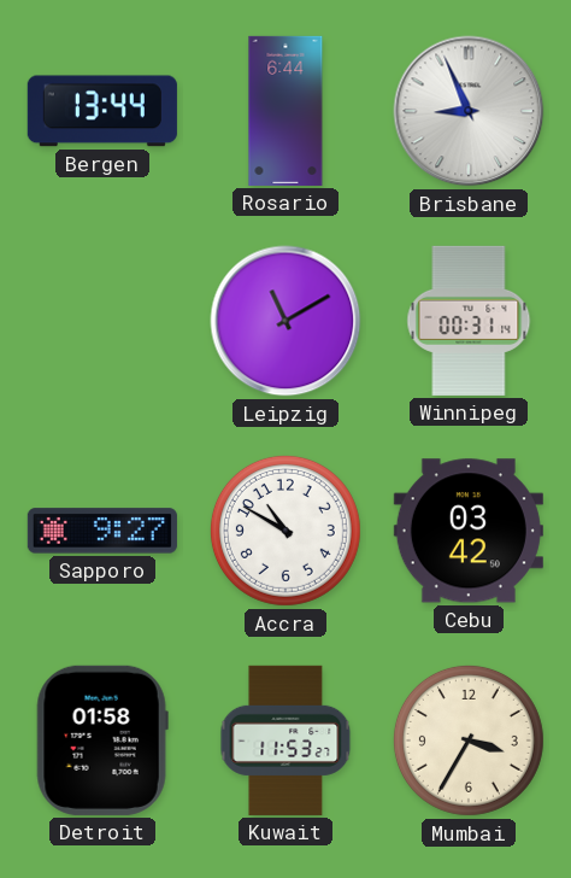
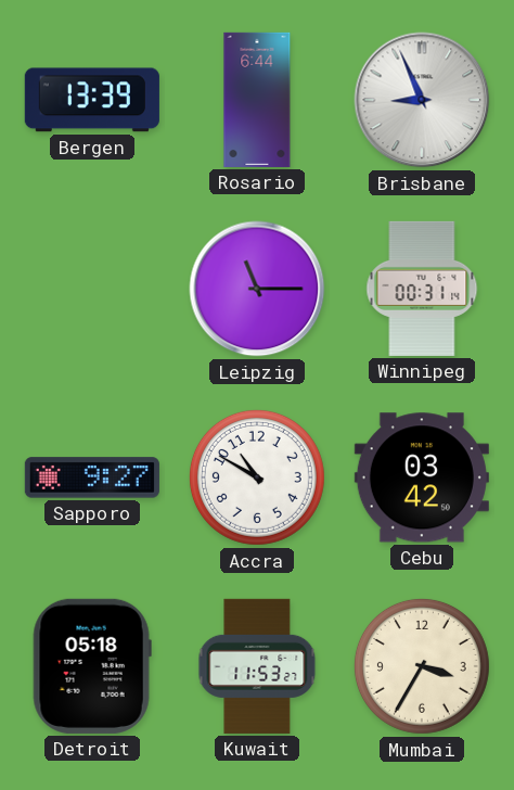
Bergen: 13:44 -> 13:39
Leipzig: 11:10 -> 11:15
Detroit: 01:58 -> 05:18
